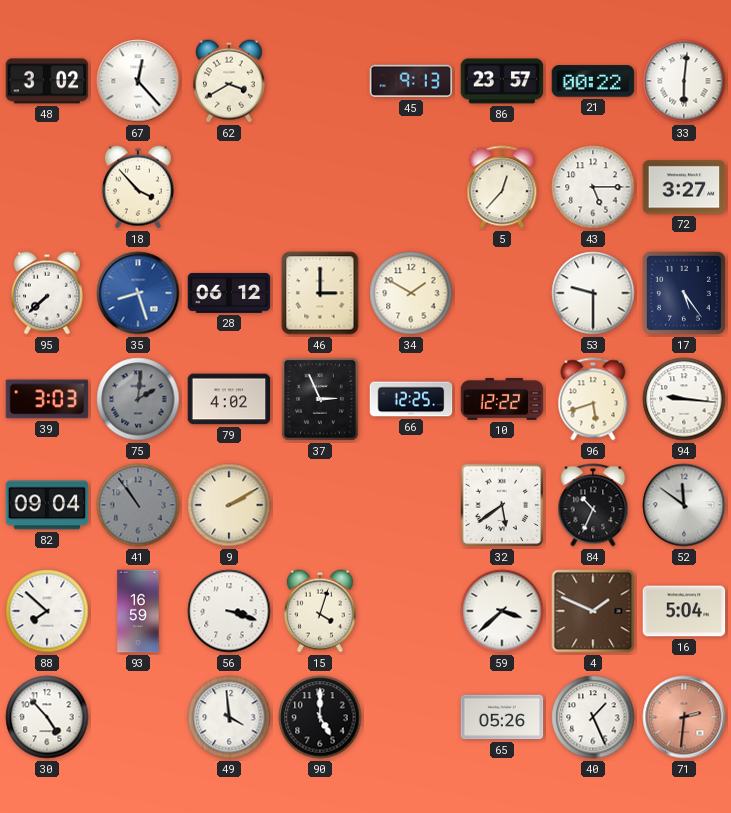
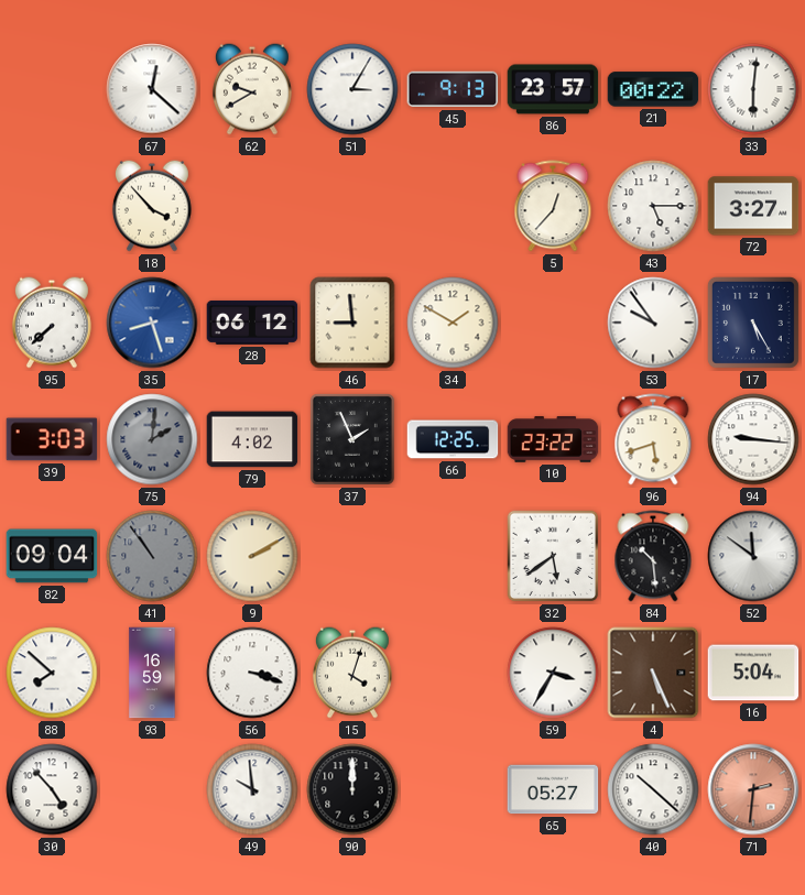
48: 3:02 -> none
67: 12:23 -> 12:22
62: 3:40 -> 9:40
51: none -> 3:05
46: 3:00 -> 8:59
53: 9:30 -> 9:54
17: 5:24 -> 5:25
37: 2:56 -> 1:56
10: 12:22 -> 23:22
84: 10:34 -> 10:29
59: 3:38 -> 3:35
4: 1:49 -> 5:26
49: 3:59 -> 9:59
90: 5:00 -> 12:00
65: 05:26 -> 05:27
40: 1:26 -> 10:22
